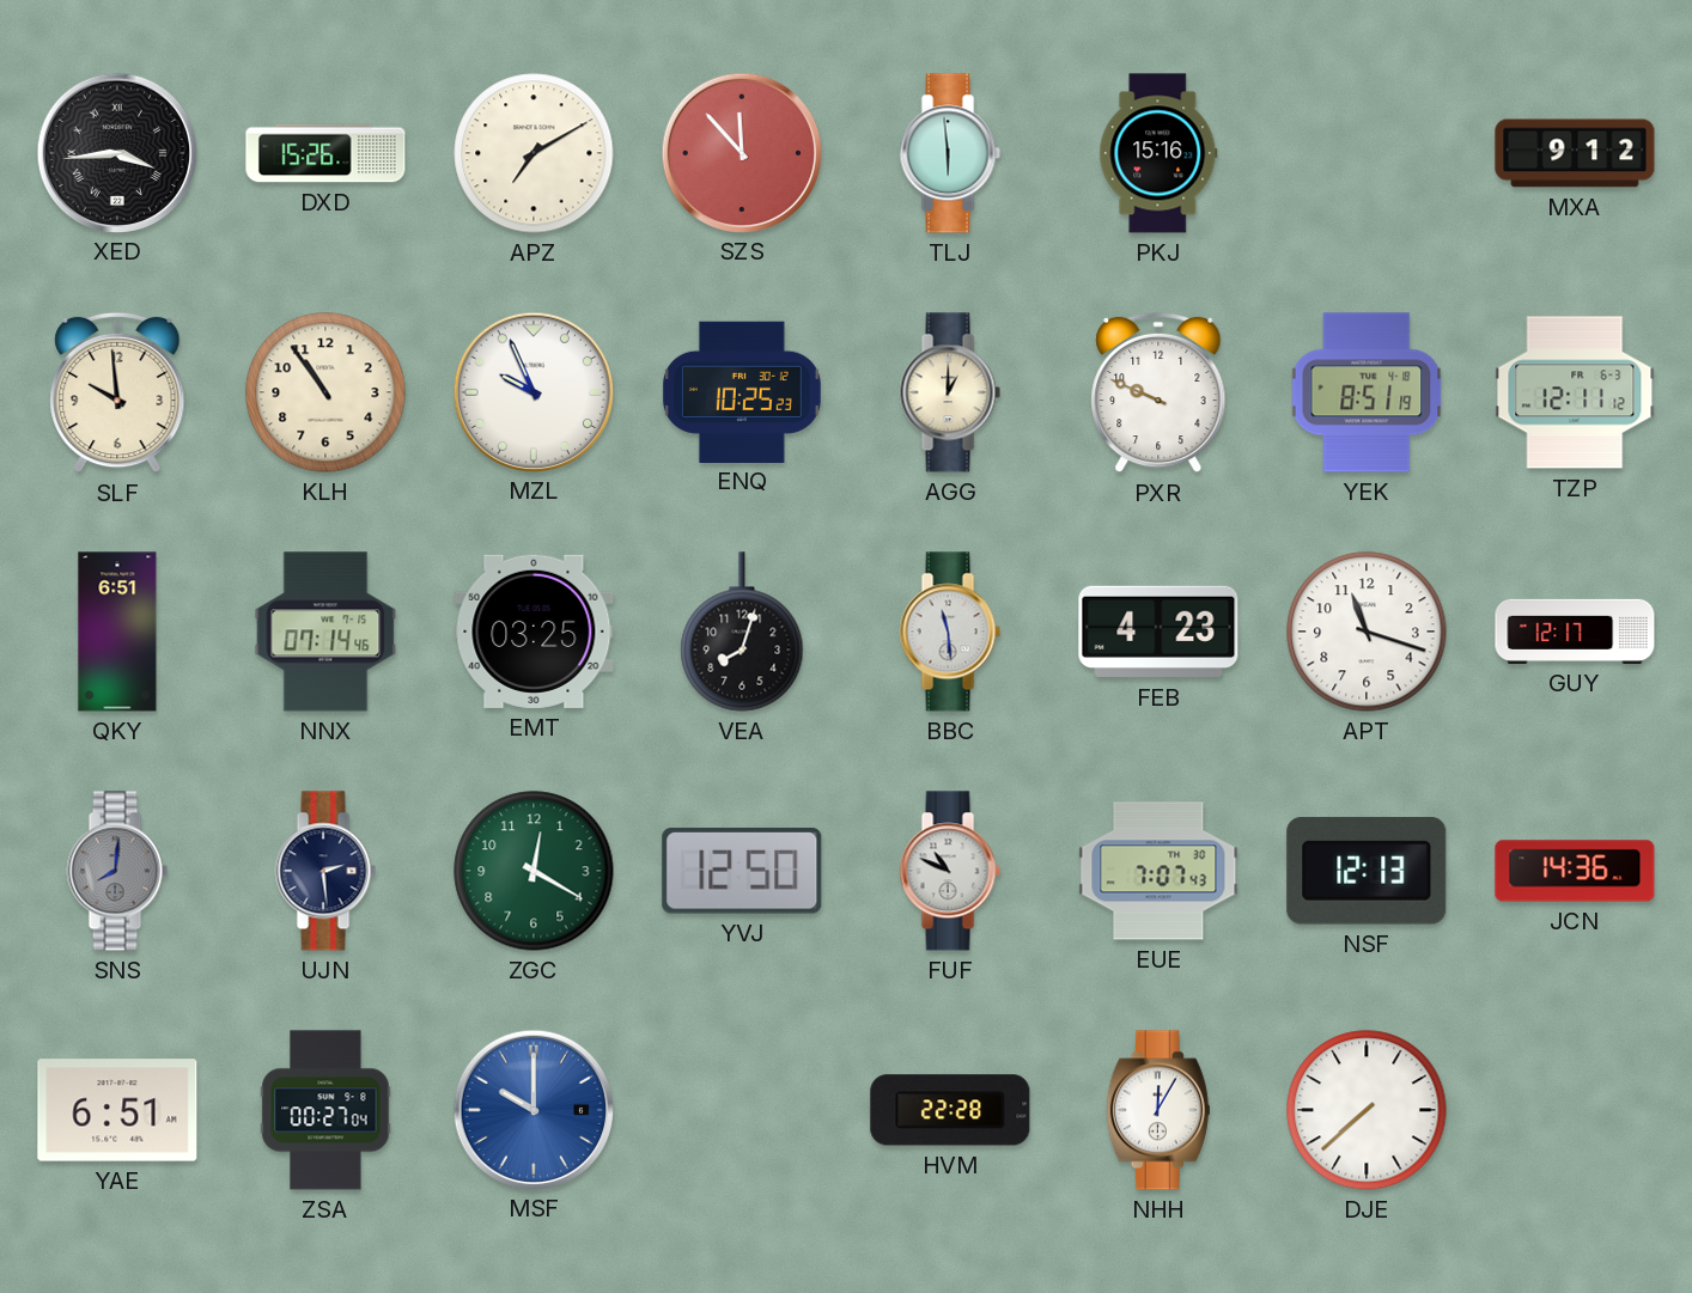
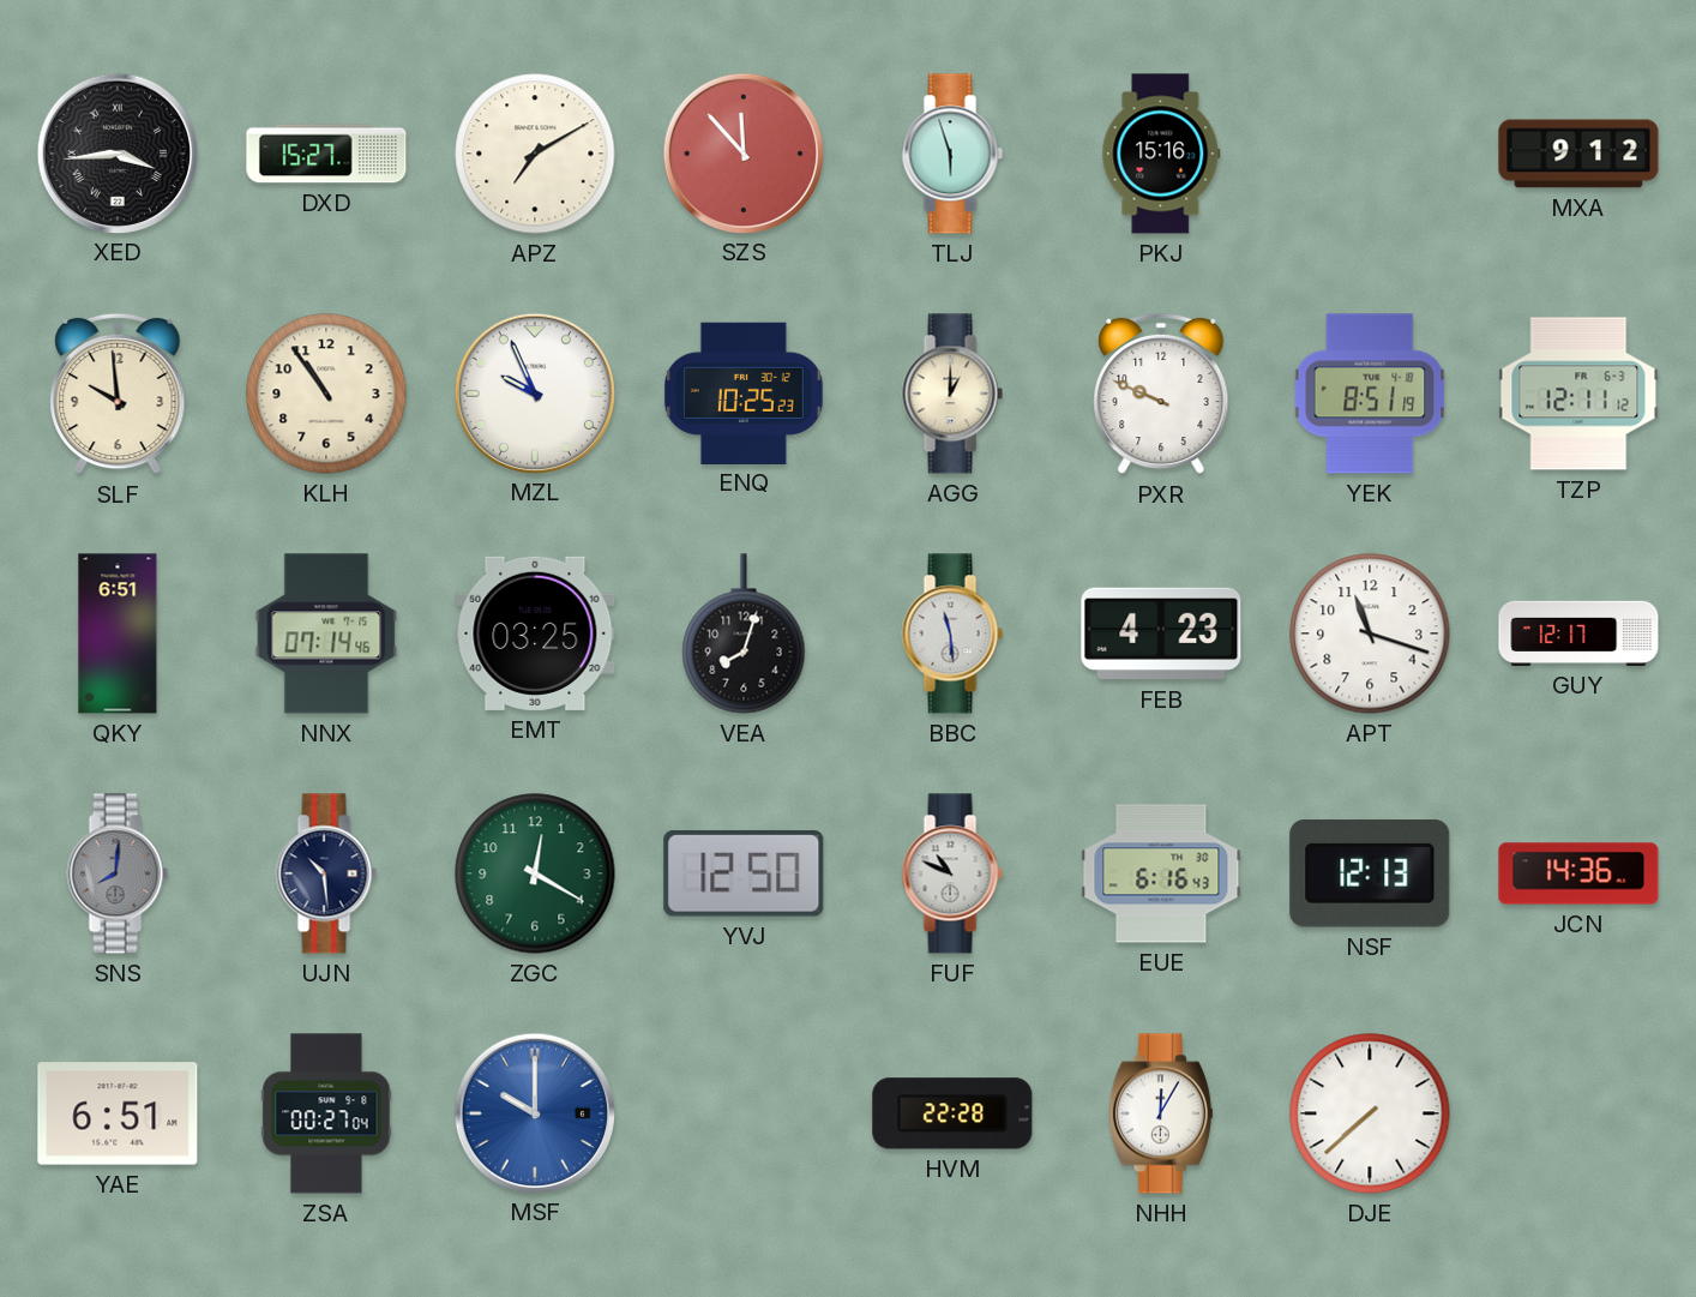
DXD: 15:26 -> 15:27
TLJ: 5:59 -> 5:57
UJN: 2:29 -> 10:29
EUE: 7:07 -> 6:16
